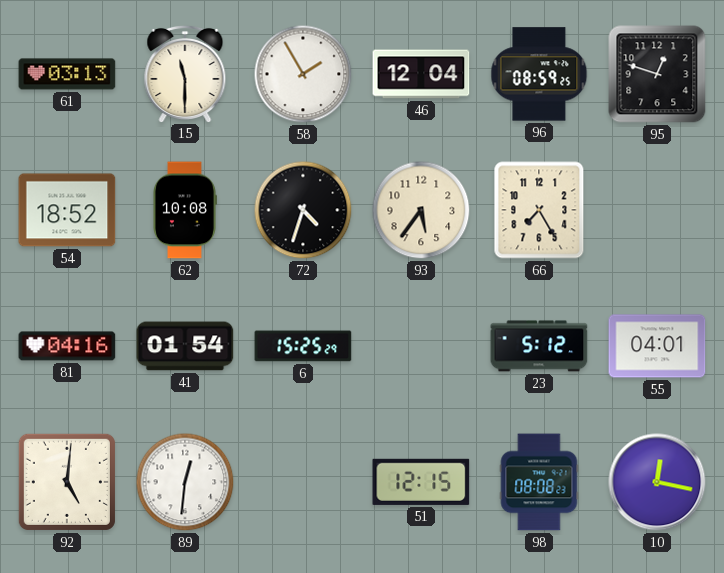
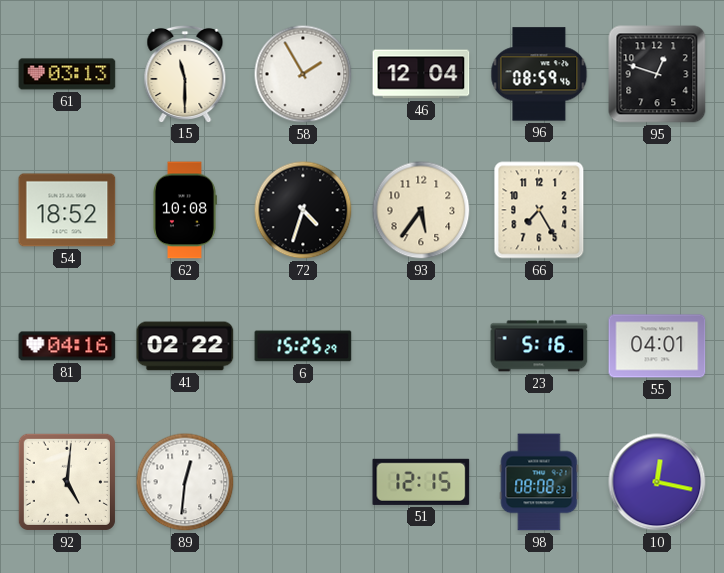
96: 08:59:25 -> 08:59:46
41: 01:54 -> 02:22
23: 5:12 -> 5:16
